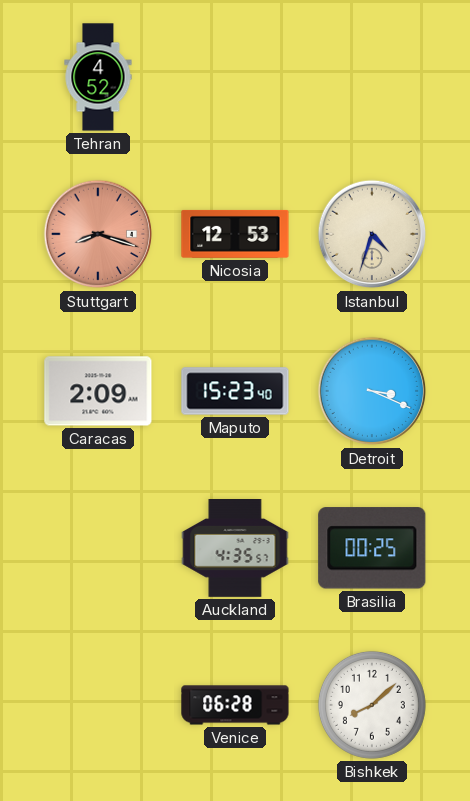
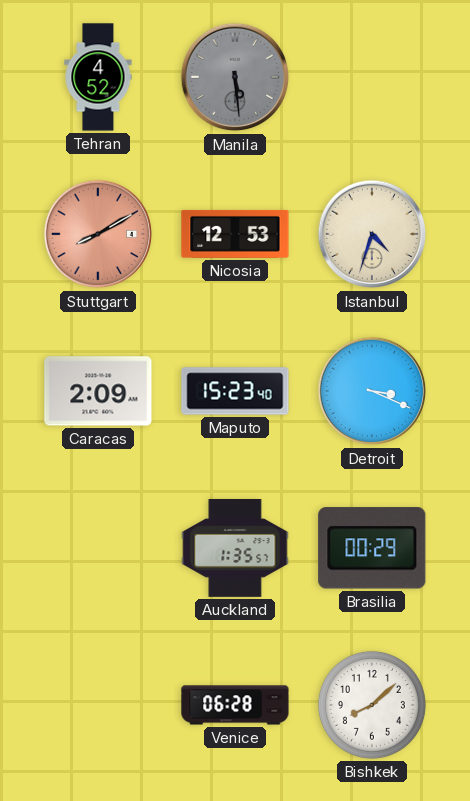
Manila: none -> 5:29
Stuttgart: 8:18 -> 8:10
Auckland: 4:35 -> 1:35
Brasilia: 00:25 -> 00:29
